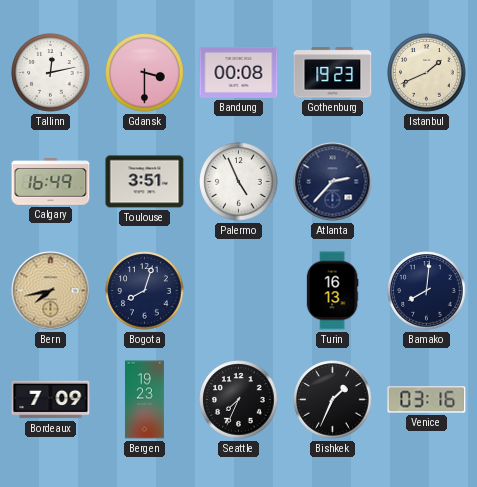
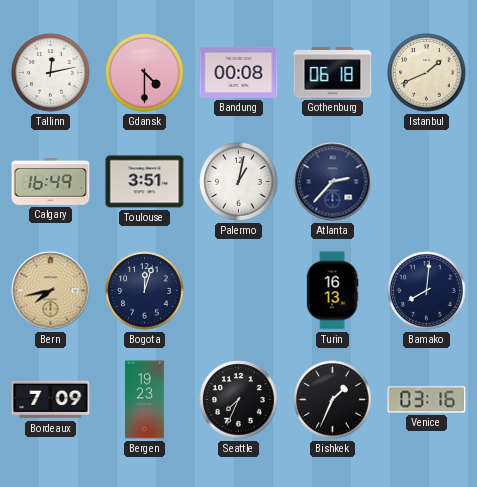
Gdansk: 3:30 -> 4:30
Gothenburg: 19:23 -> 06:18
Palermo: 4:56 -> 1:02
Bogota: 8:03 -> 12:03
